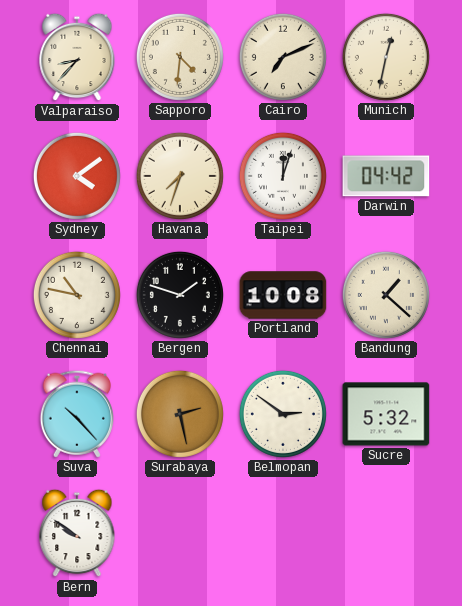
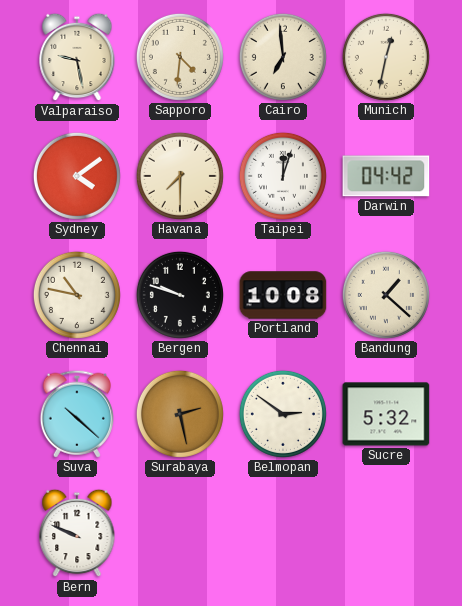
Valparaiso: 8:37 -> 9:28
Cairo: 7:11 -> 6:59
Havana: 7:33 -> 7:30
Bergen: 1:48 -> 9:48
Suva: 10:23 -> 10:22
Bern: 9:51 -> 9:49
